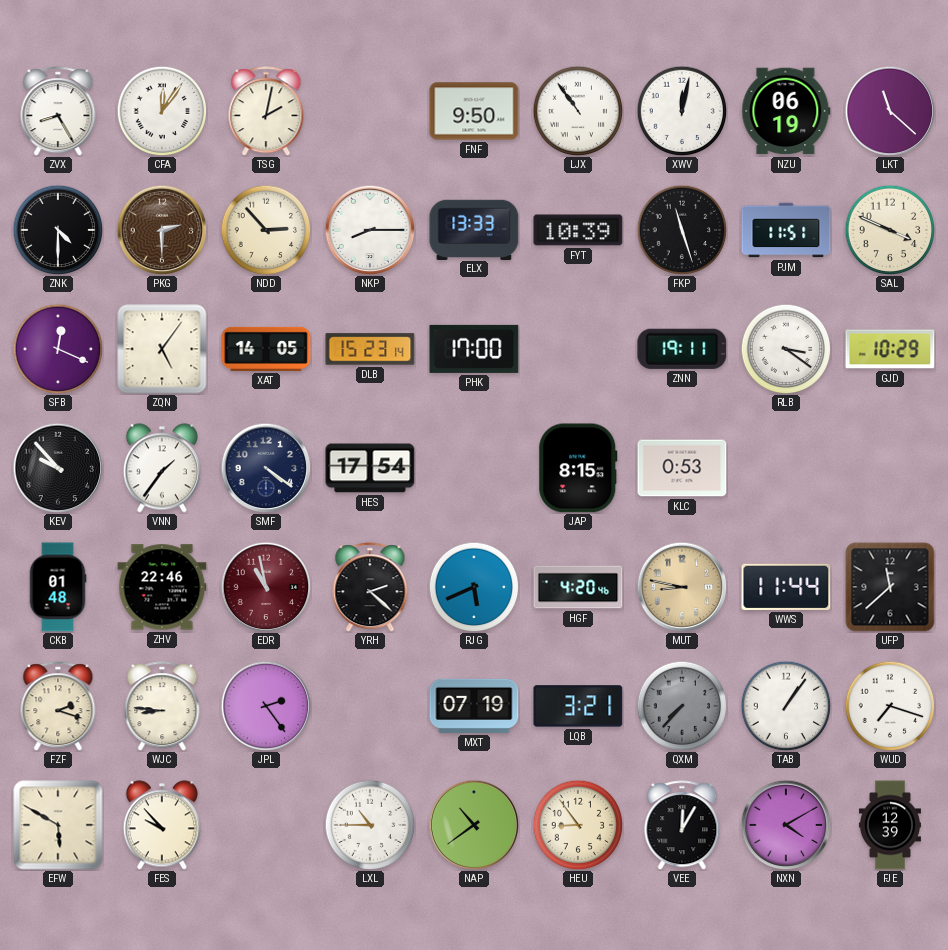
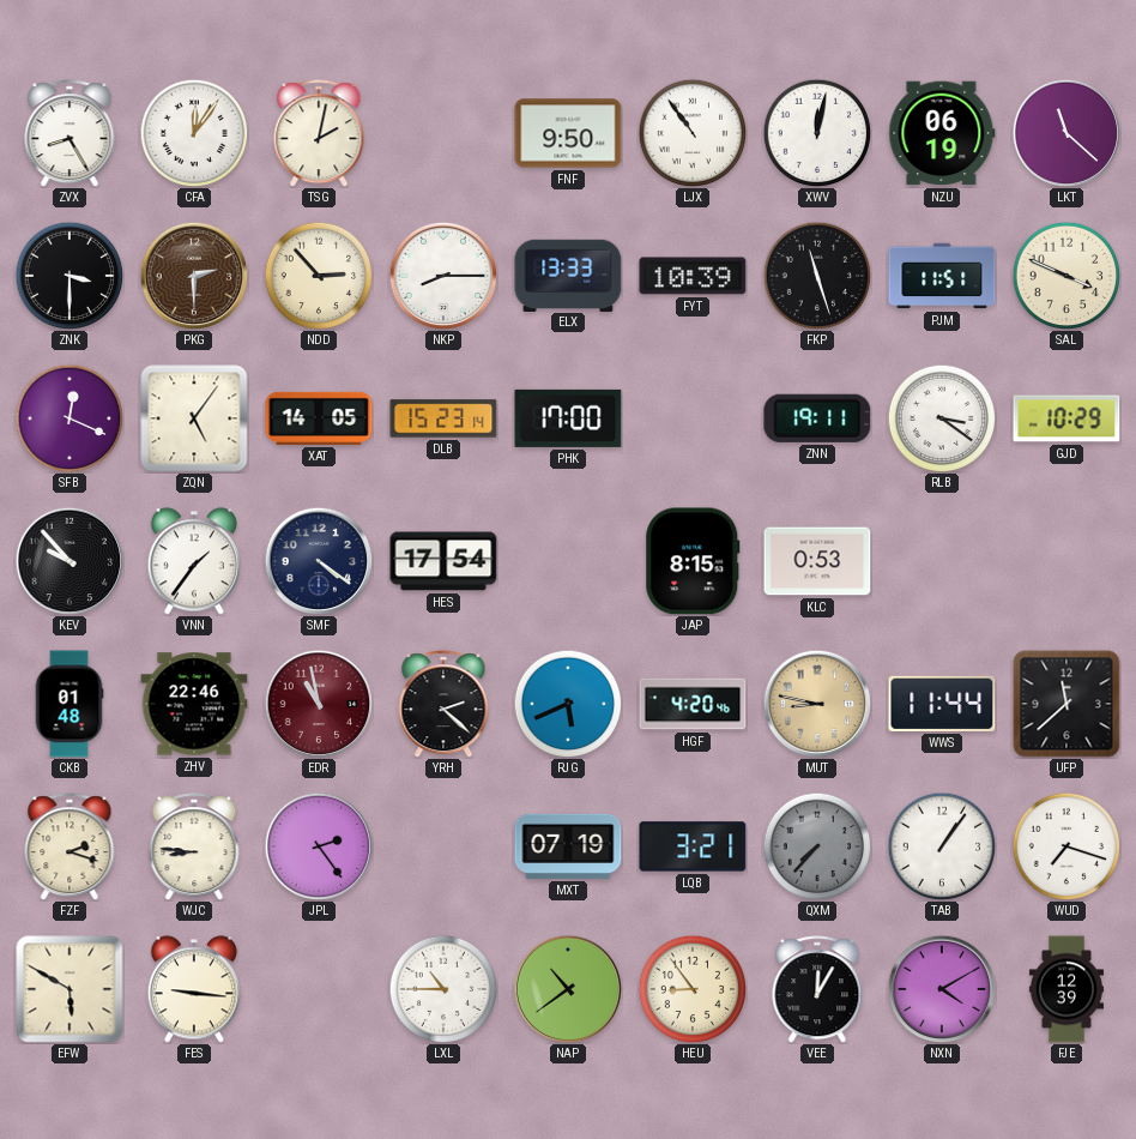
ZNK: 4:30 -> 3:30
FES: 9:53 -> 9:16
